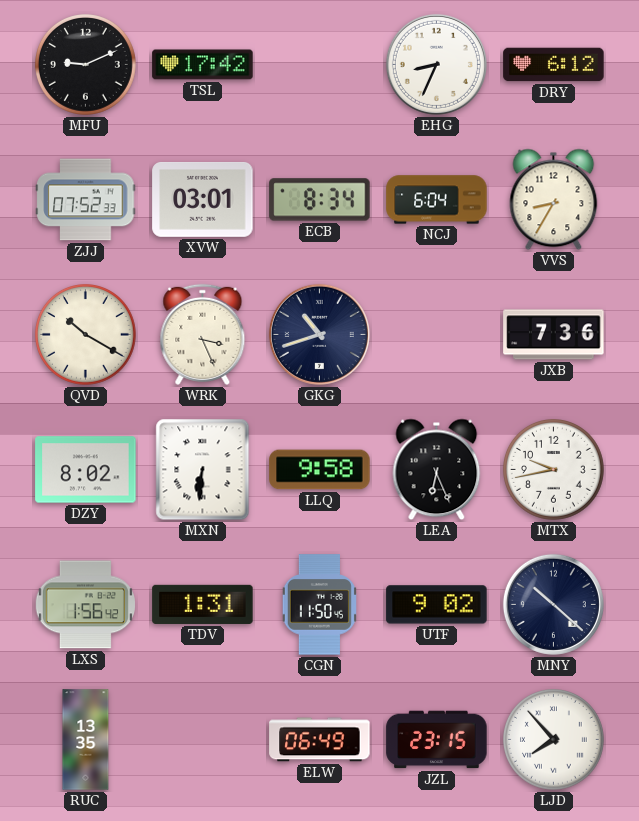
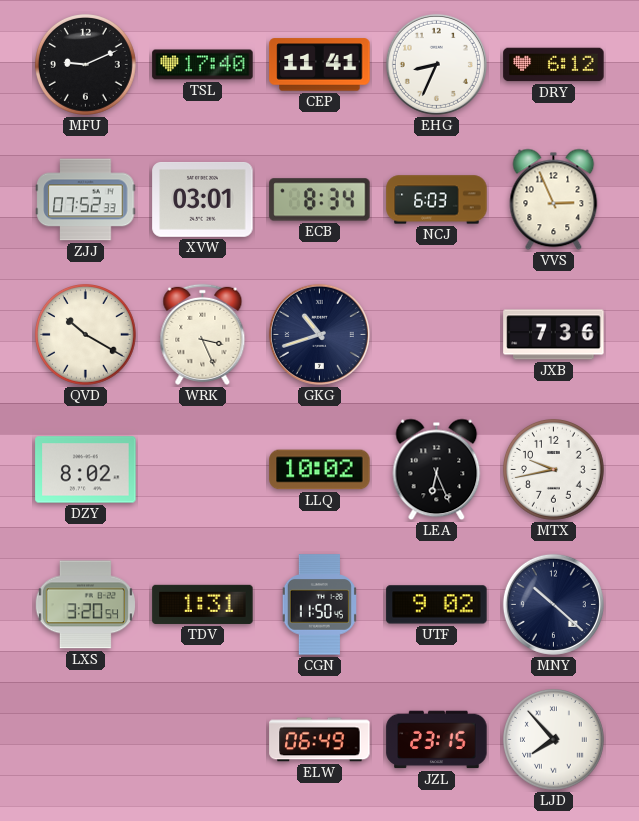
TSL: 17:42 -> 17:40
CEP: none -> 11:41
NCJ: 6:04 -> 6:03
VVS: 8:35 -> 2:56
MXN: 6:31 -> none
LLQ: 9:58 -> 10:02
LXS: 1:56 -> 3:20
RUC: 13:35 -> none
